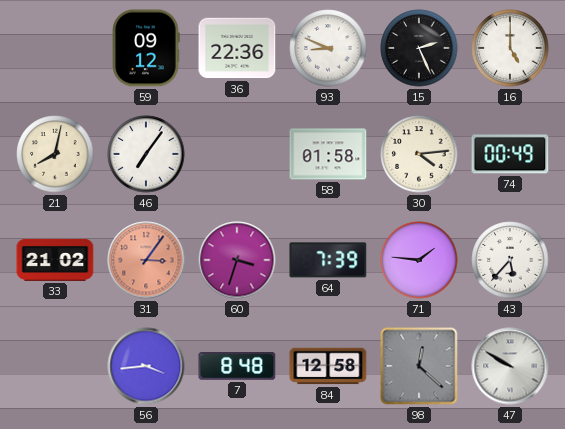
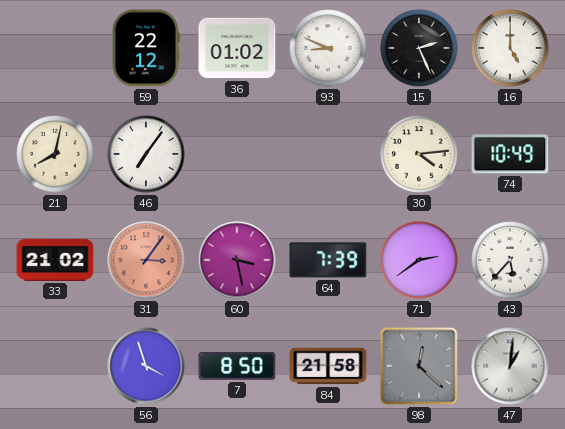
59: 09:12 -> 22:12
36: 22:36 -> 01:02
58: 01:58 -> none
74: 00:49 -> 10:49
60: 3:33 -> 3:28
71: 1:46 -> 2:39
56: 3:44 -> 3:57
7: 8:48 -> 8:50
84: 12:58 -> 21:58
47: 9:50 -> 1:01
